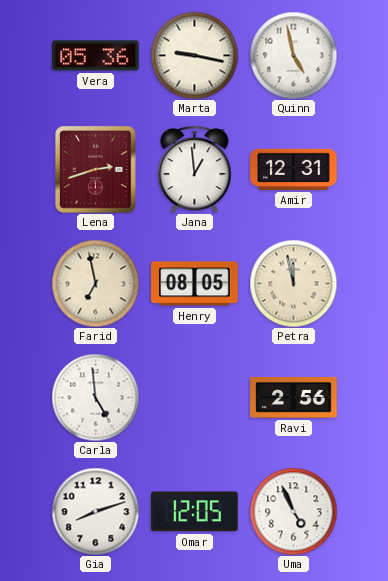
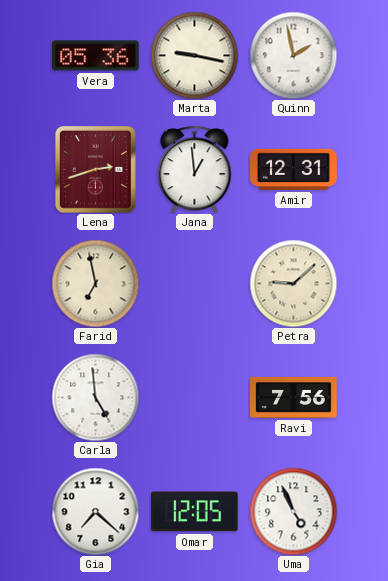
Quinn: 4:58 -> 1:58
Henry: 08:05 -> none
Petra: 11:58 -> 9:08
Ravi: 2:56 -> 7:56
Gia: 8:12 -> 7:22
